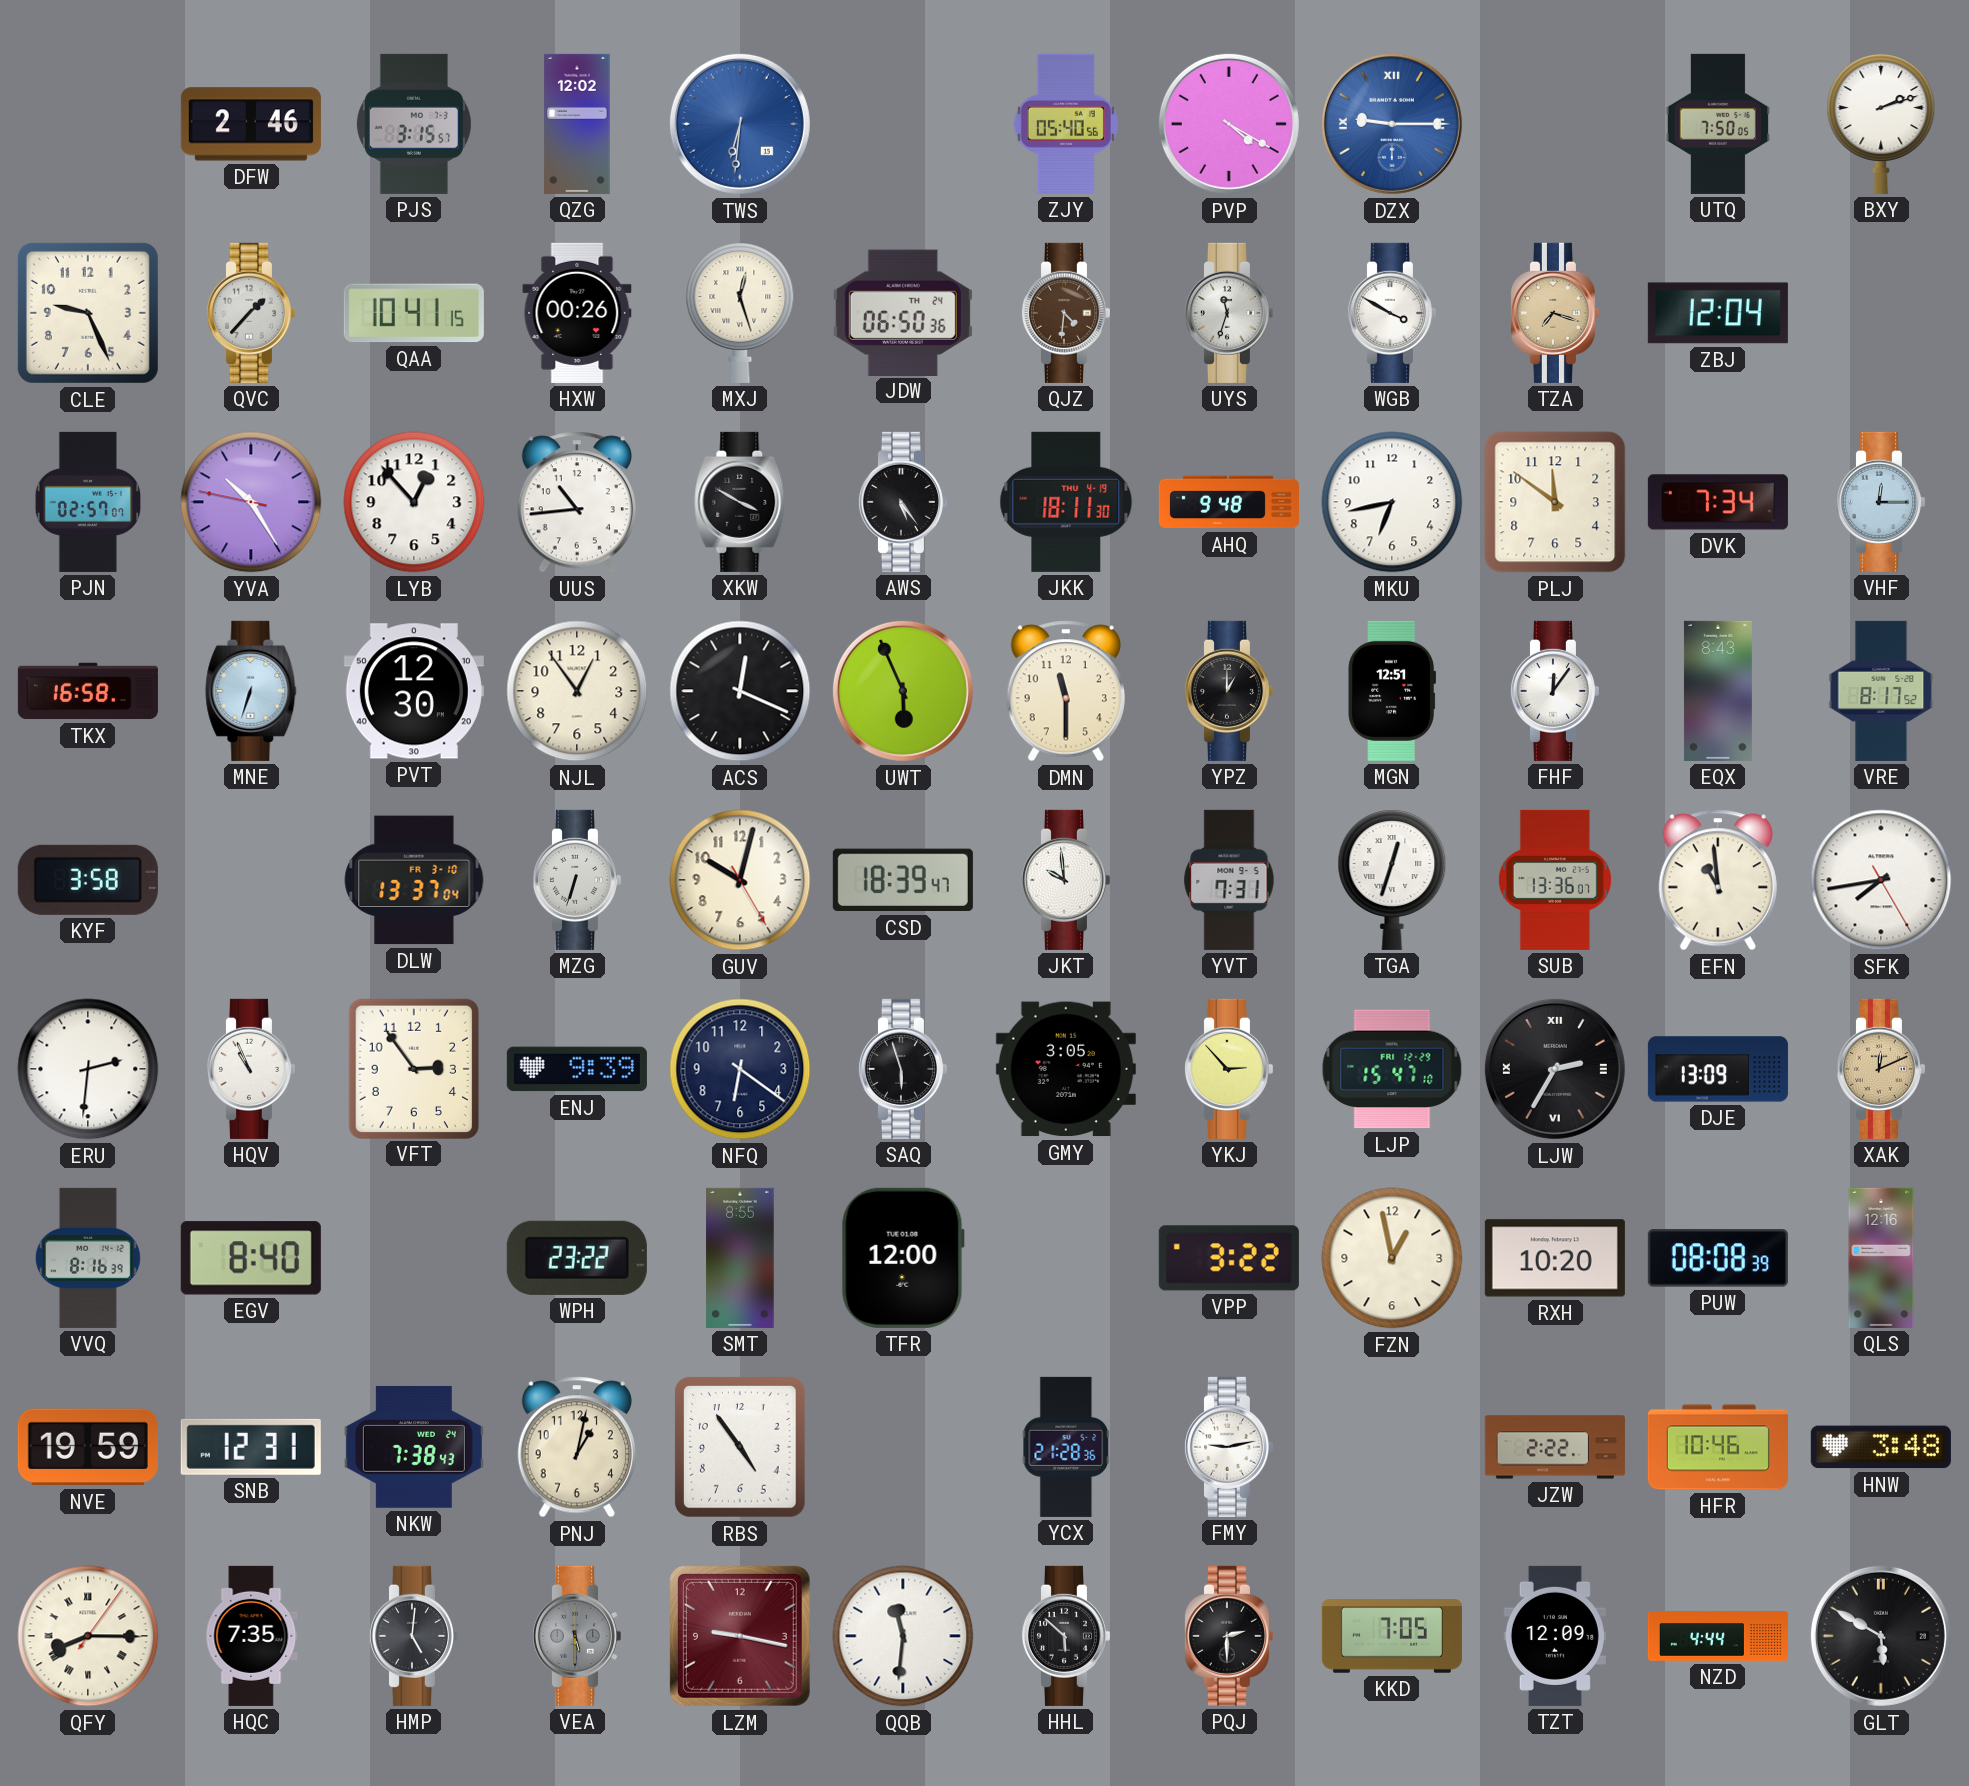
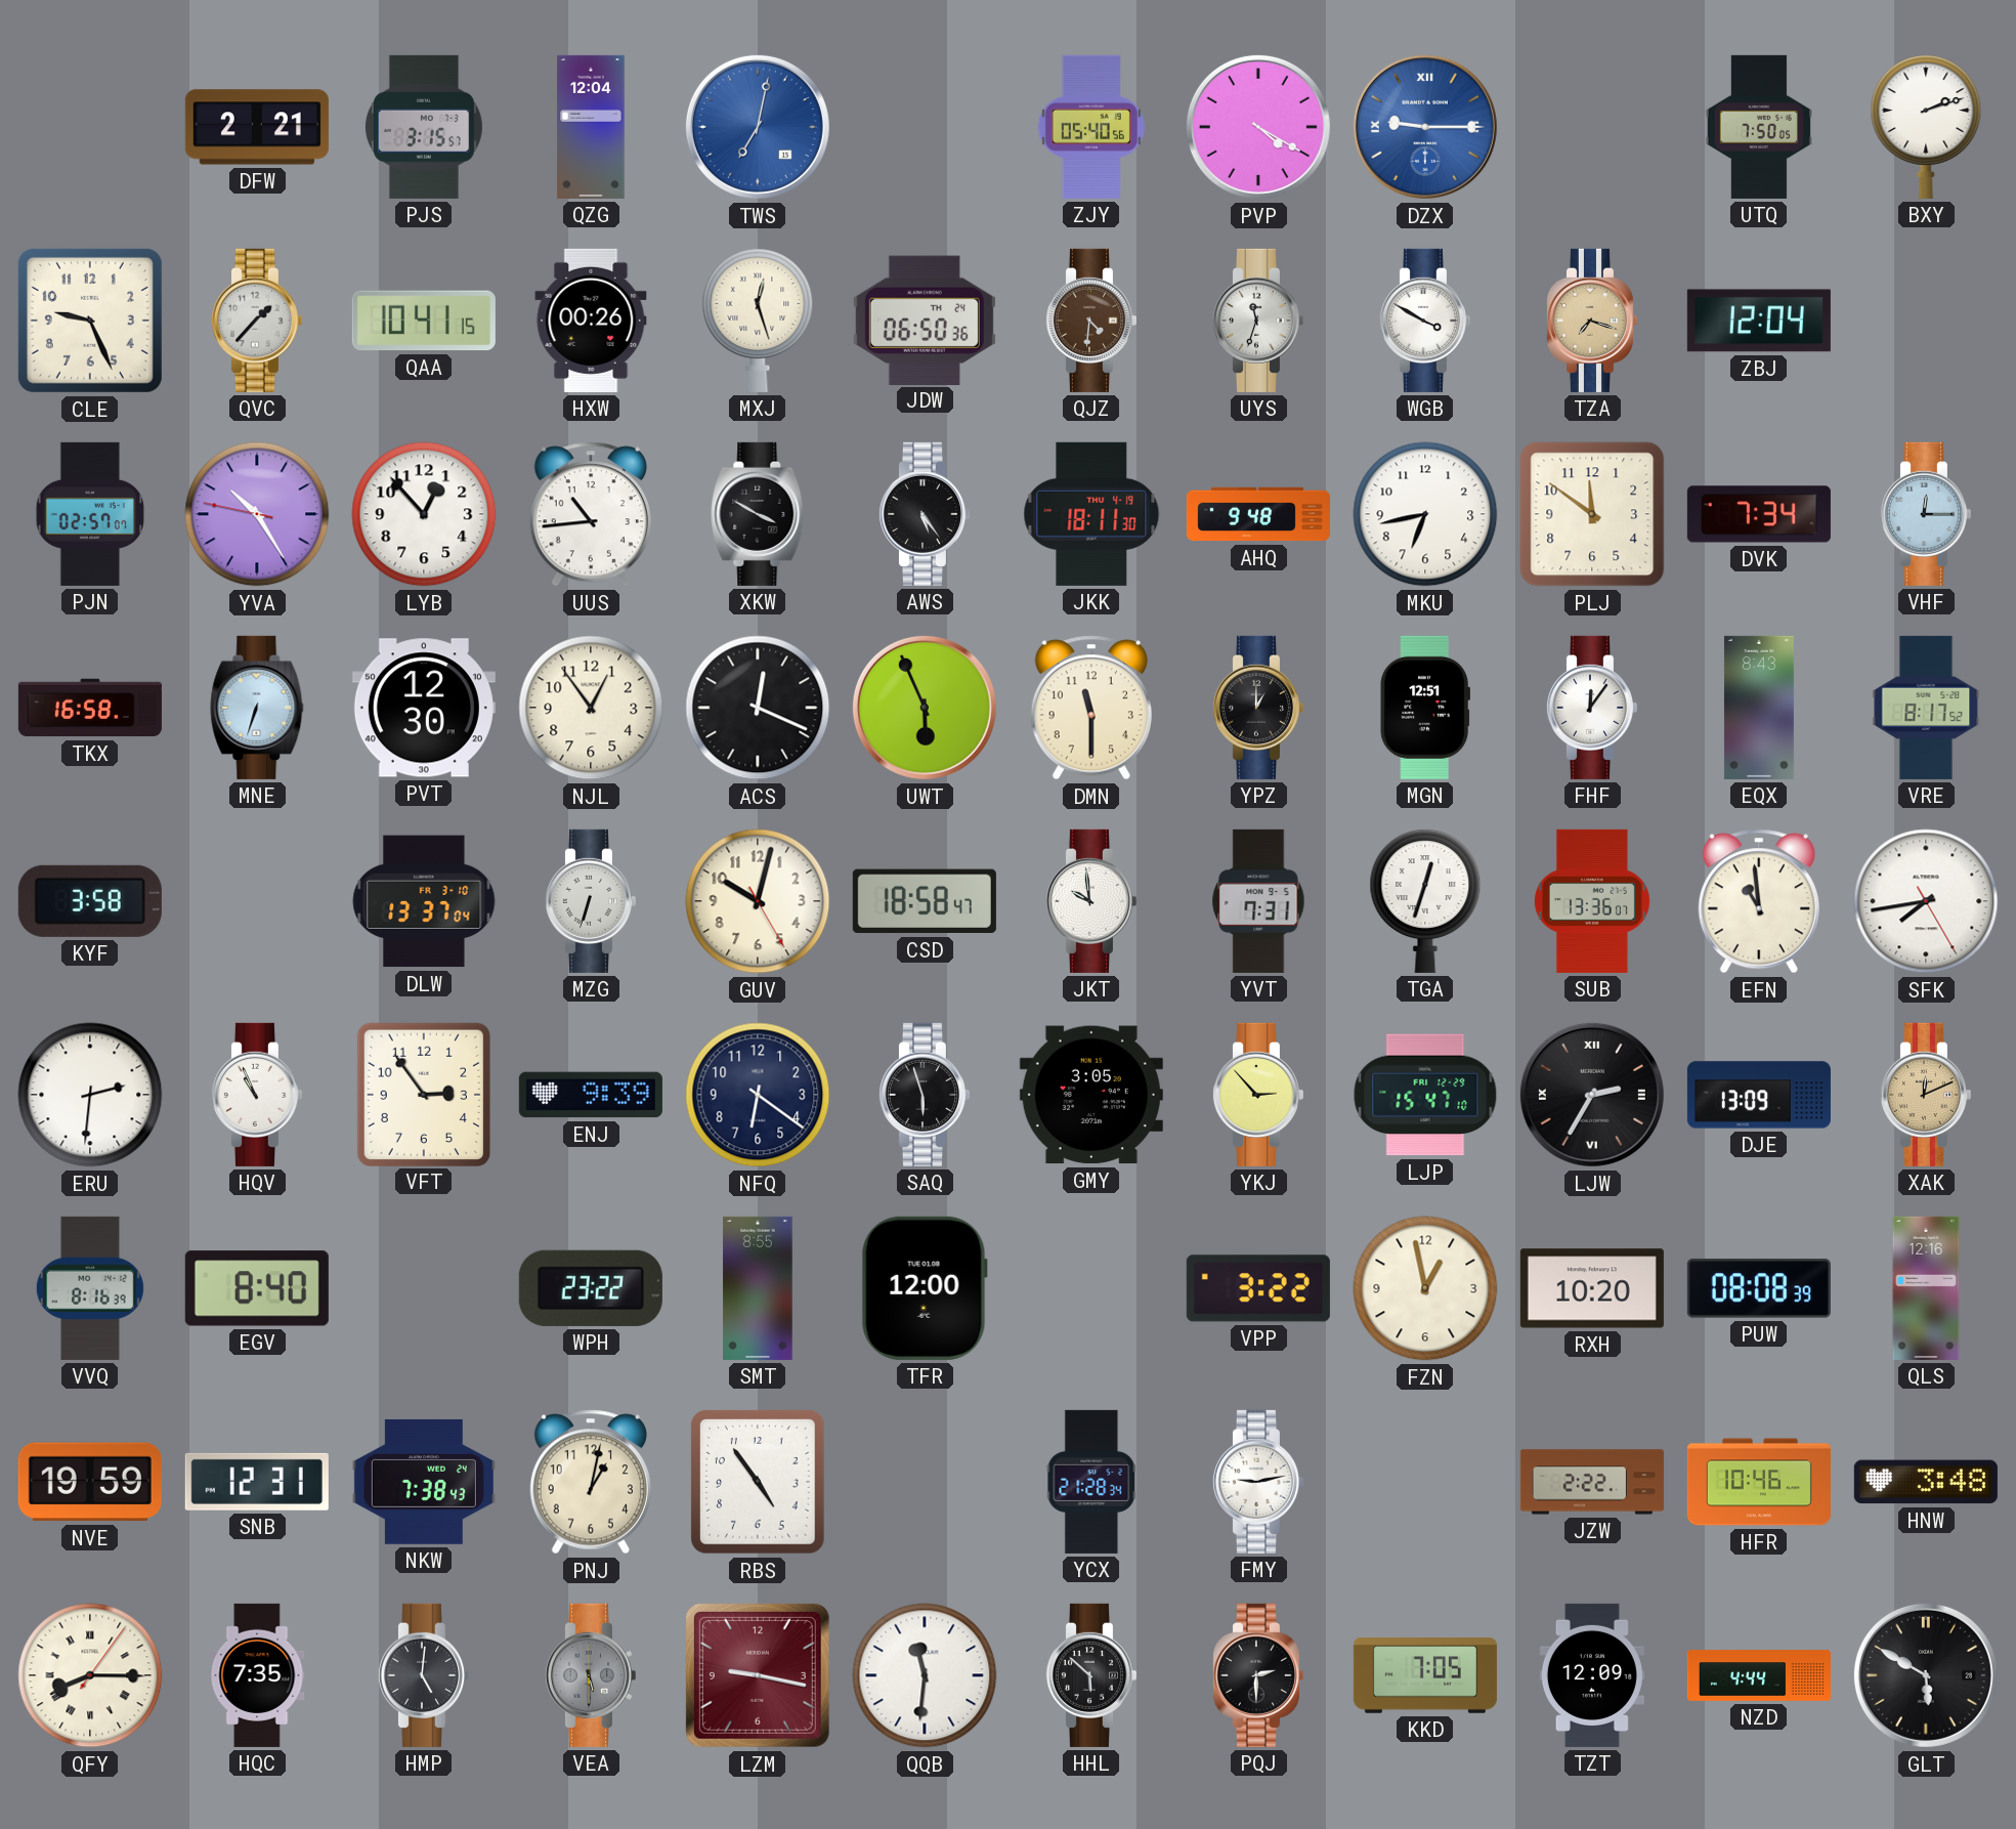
DFW: 2:46 -> 2:21
QZG: 12:02 -> 12:04
TWS: 6:31 -> 7:02
CSD: 18:39 -> 18:58
YCX: 21:28:36 -> 21:28:34
